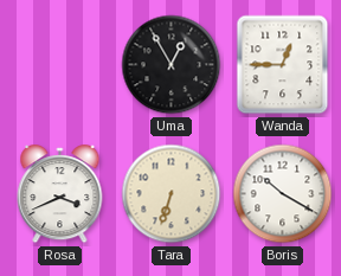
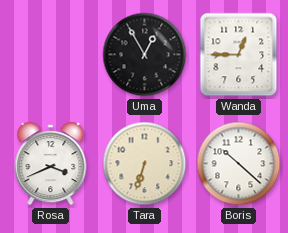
Boris: 10:20 -> 10:22
